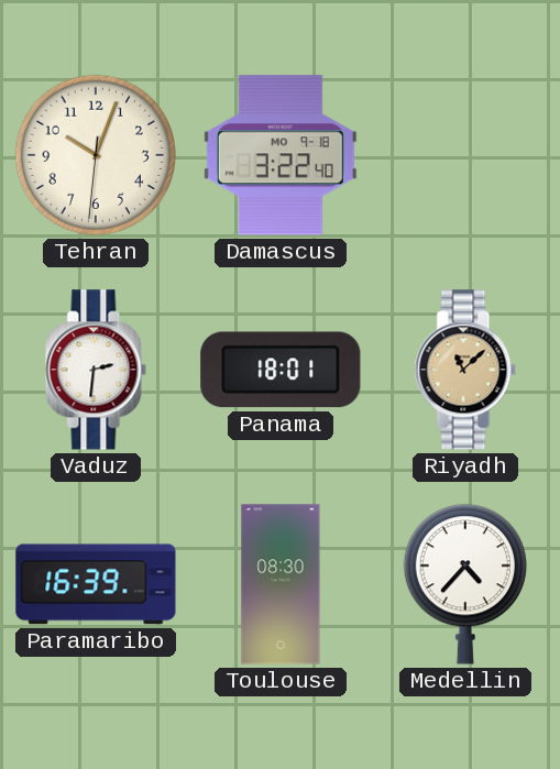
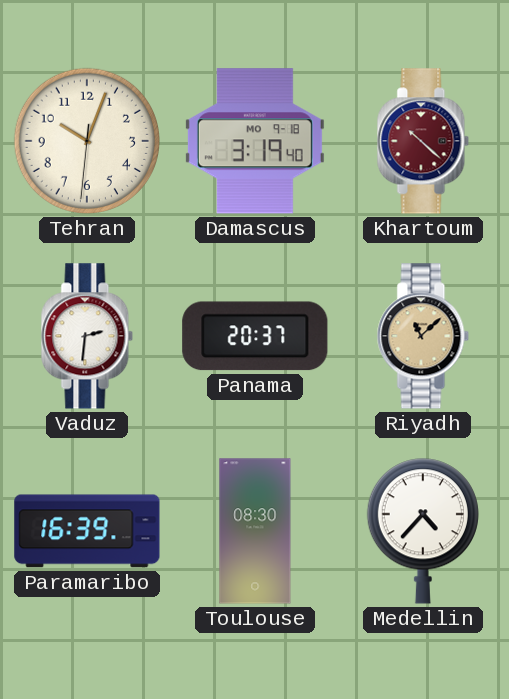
Damascus: 3:22 -> 3:19
Khartoum: none -> 10:22
Panama: 18:01 -> 20:37
